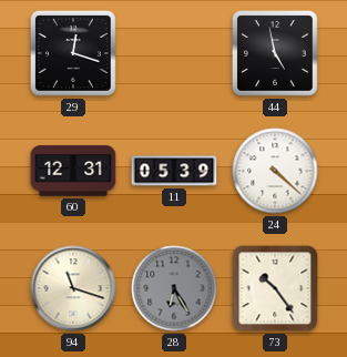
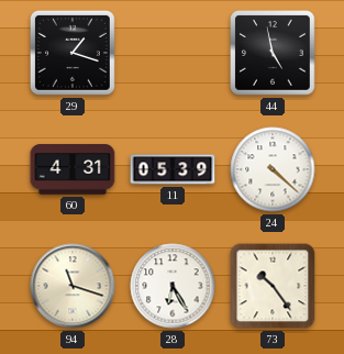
29: 12:18 -> 1:18
60: 12:31 -> 4:31
28 dial: grey -> white
